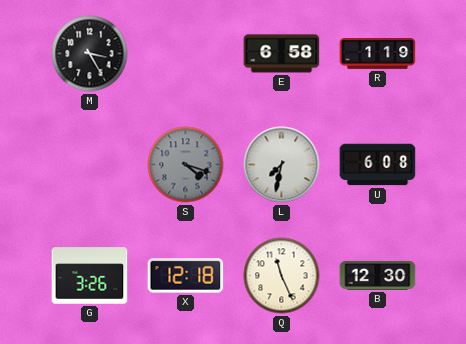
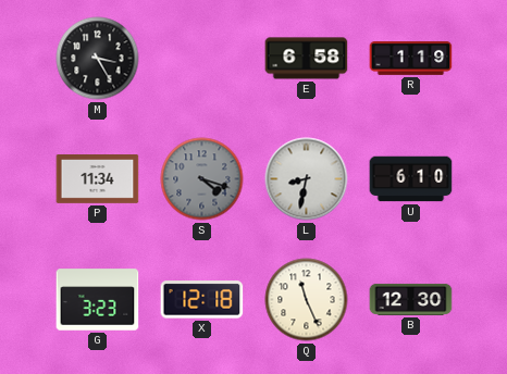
P: none -> 11:34
L: 7:32 -> 8:32
U: 6:08 -> 6:10
G: 3:26 -> 3:23
